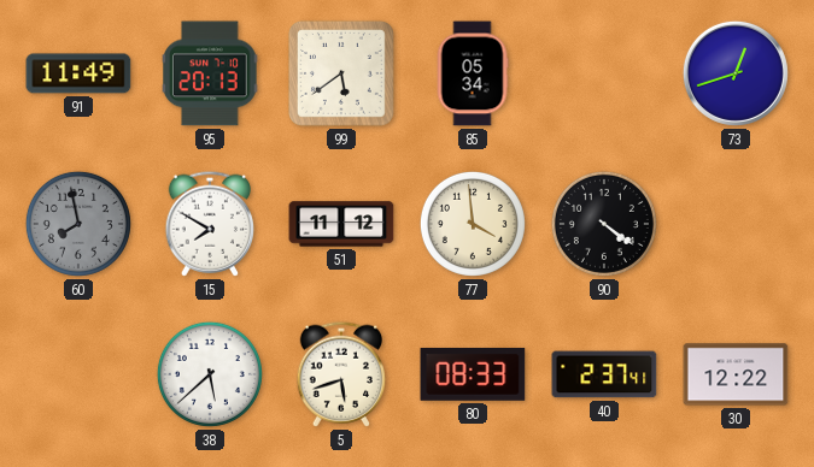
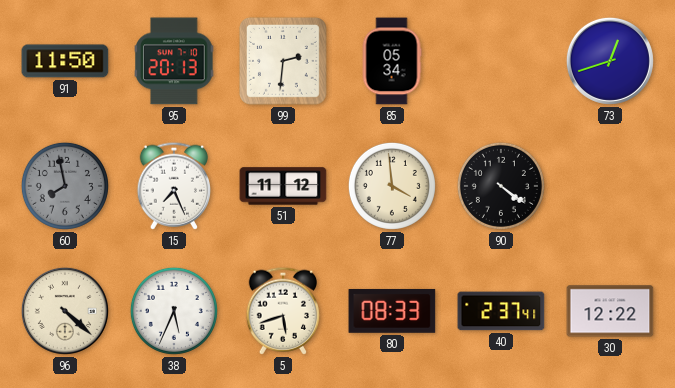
91: 11:49 -> 11:50
99: 5:39 -> 2:31
15: 7:50 -> 7:26
96: none -> 4:22
38: 5:38 -> 5:34
